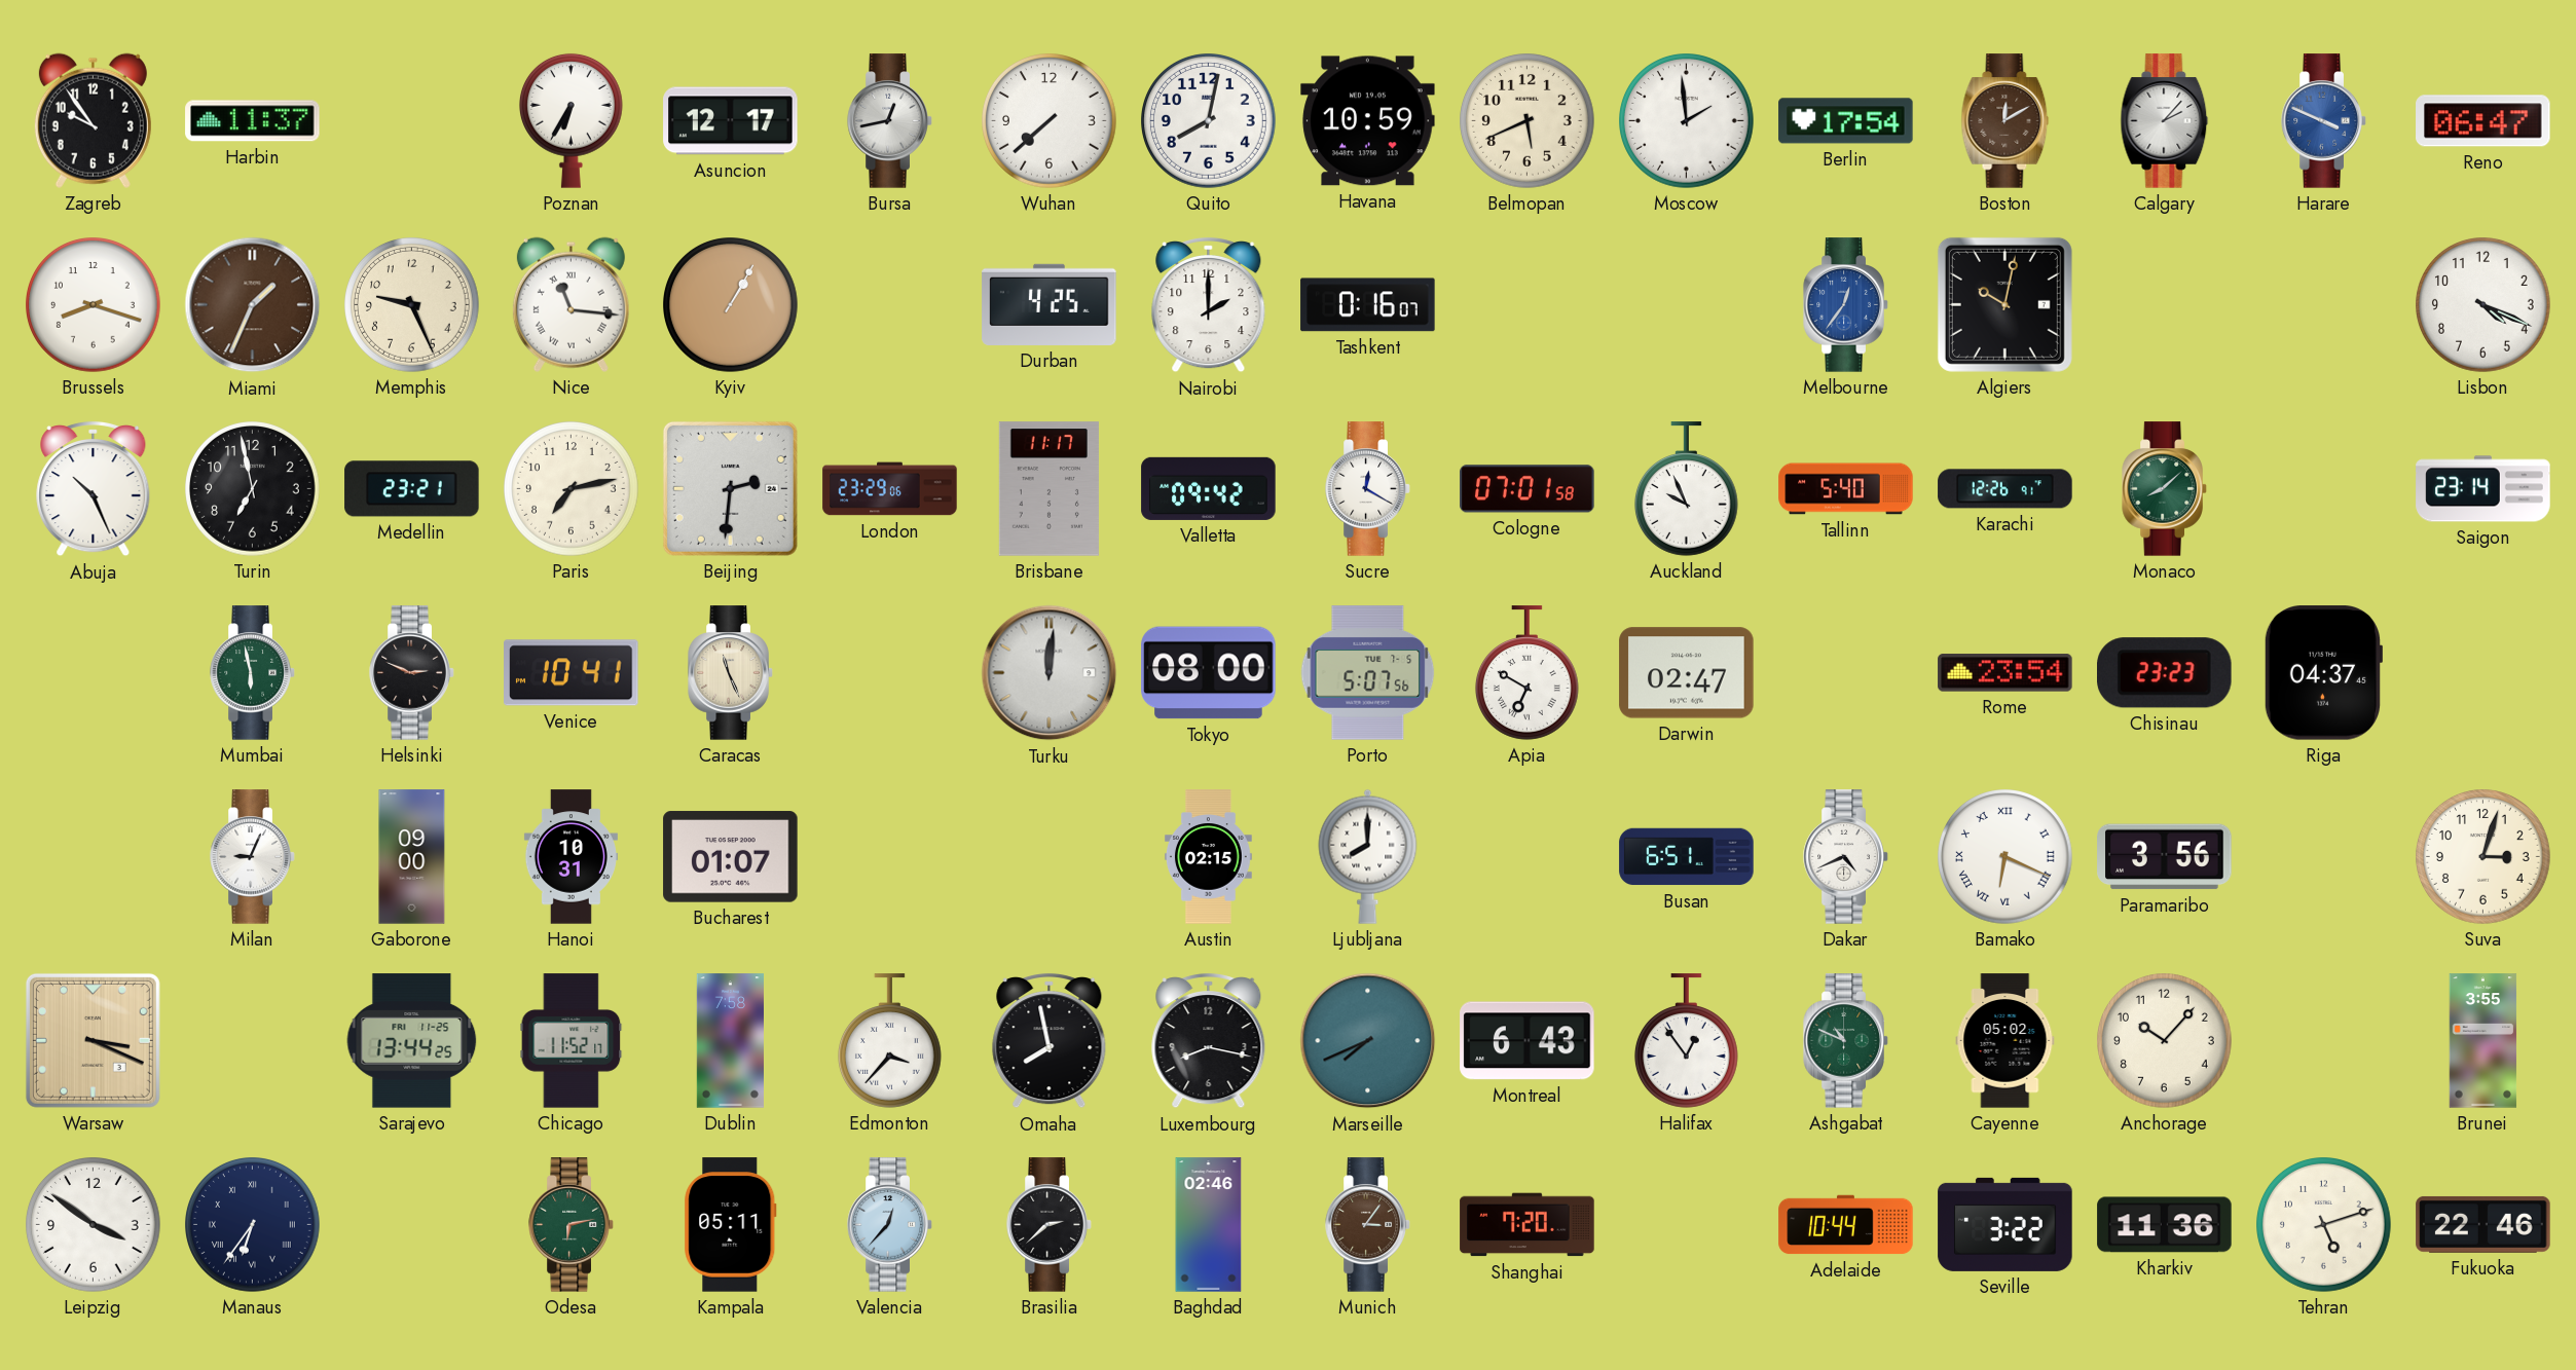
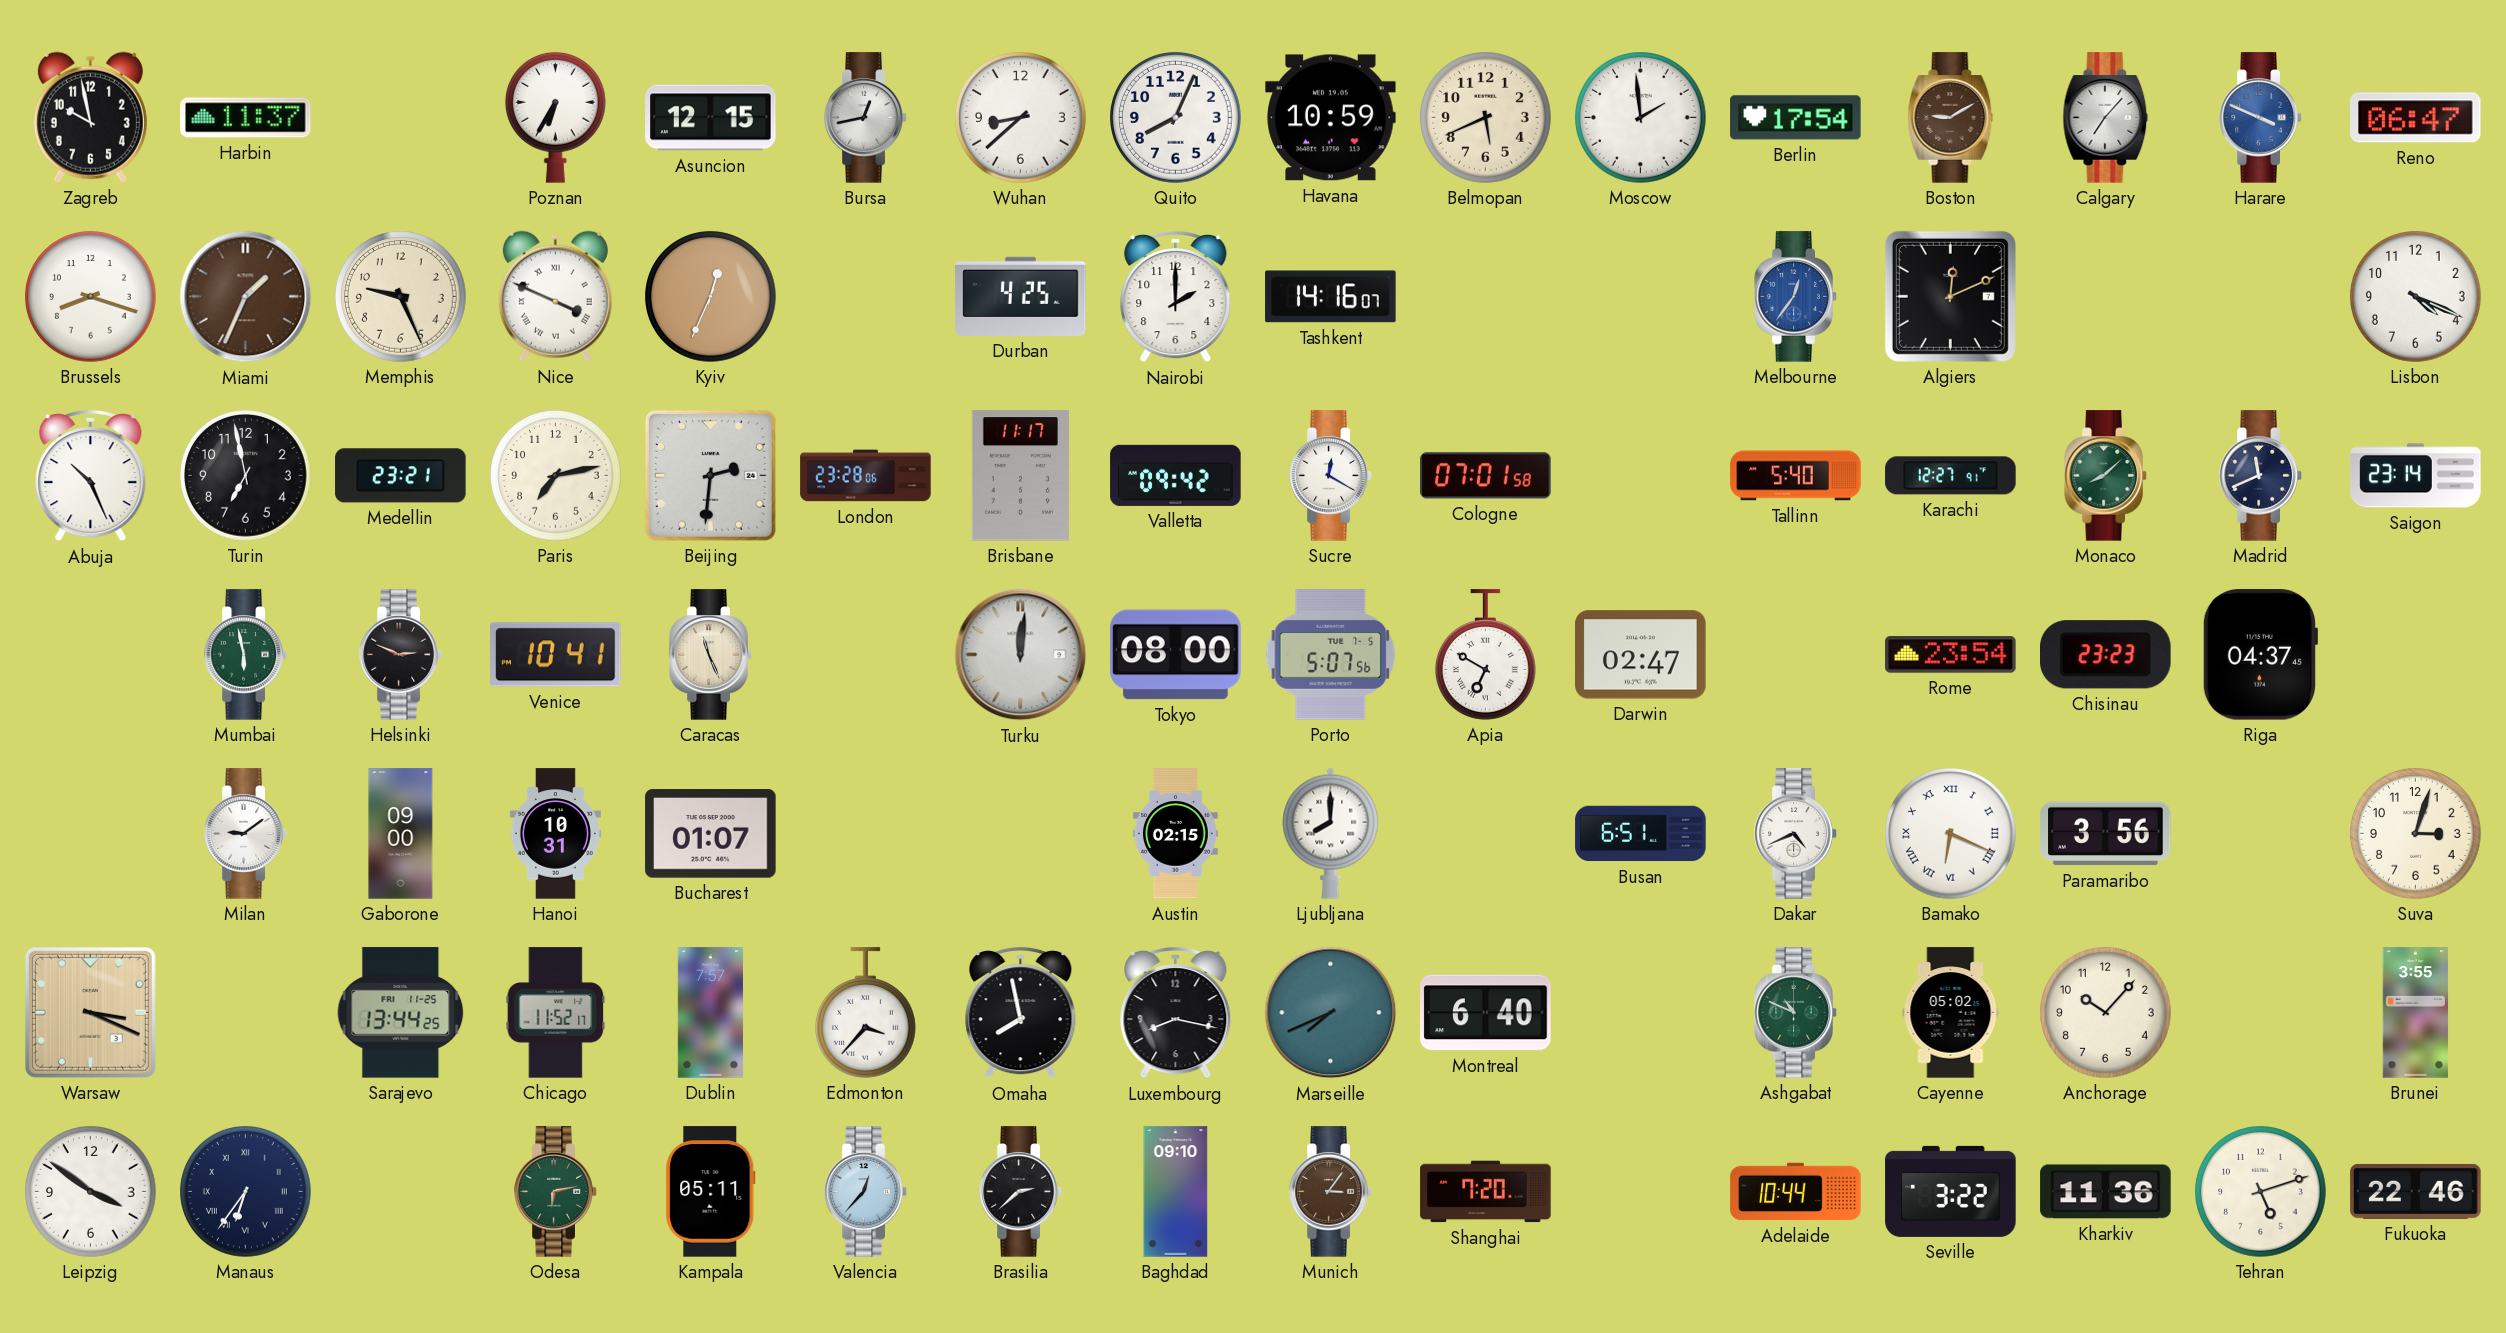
Zagreb: 9:54 -> 9:58
Asuncion: 12:17 -> 12:15
Wuhan: 7:38 -> 8:38
Quito: 8:02 -> 8:04
Boston: 12:10 -> 9:10
Calgary: 2:07 -> 7:07
Nice: 11:16 -> 3:49
Kyiv: 1:05 -> 12:34
Tashkent: 0:16 -> 14:16
Algiers: 10:02 -> 12:11
London: 23:29 -> 23:28
Auckland: 9:56 -> none
Karachi: 12:26 -> 12:27
Madrid: none -> 11:41
Milan: 9:04 -> 9:09
Dublin: 7:58 -> 7:57
Montreal: 6:43 -> 6:40
Halifax: 12:54 -> none
Baghdad: 02:46 -> 09:10
